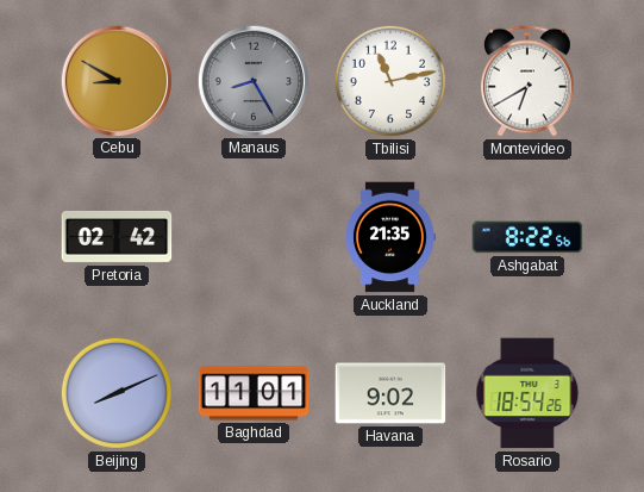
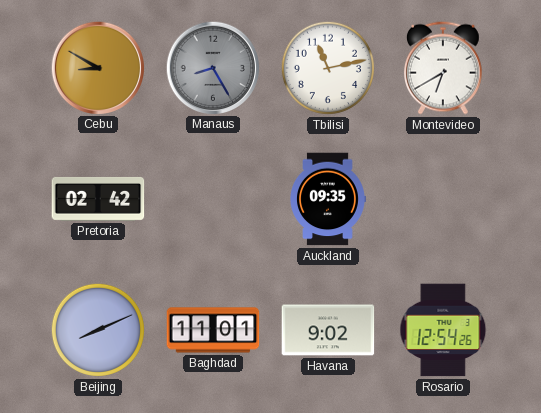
Auckland: 21:35 -> 09:35
Ashgabat: 8:22 -> none
Rosario: 18:54 -> 12:54
